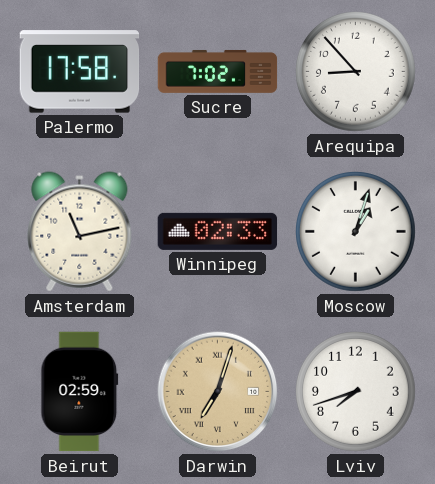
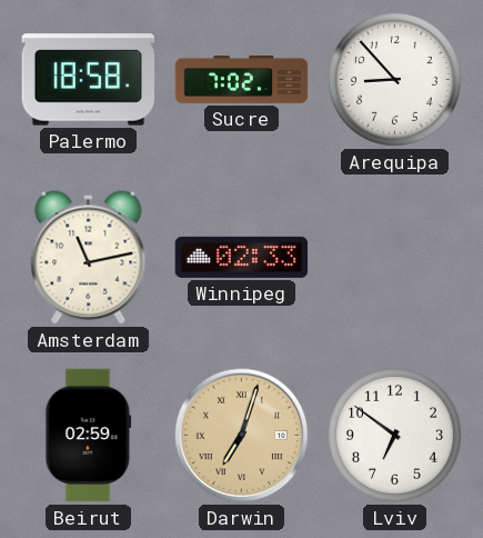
Palermo: 17:58 -> 18:58
Moscow: 1:03 -> none
Lviv: 7:42 -> 6:51
